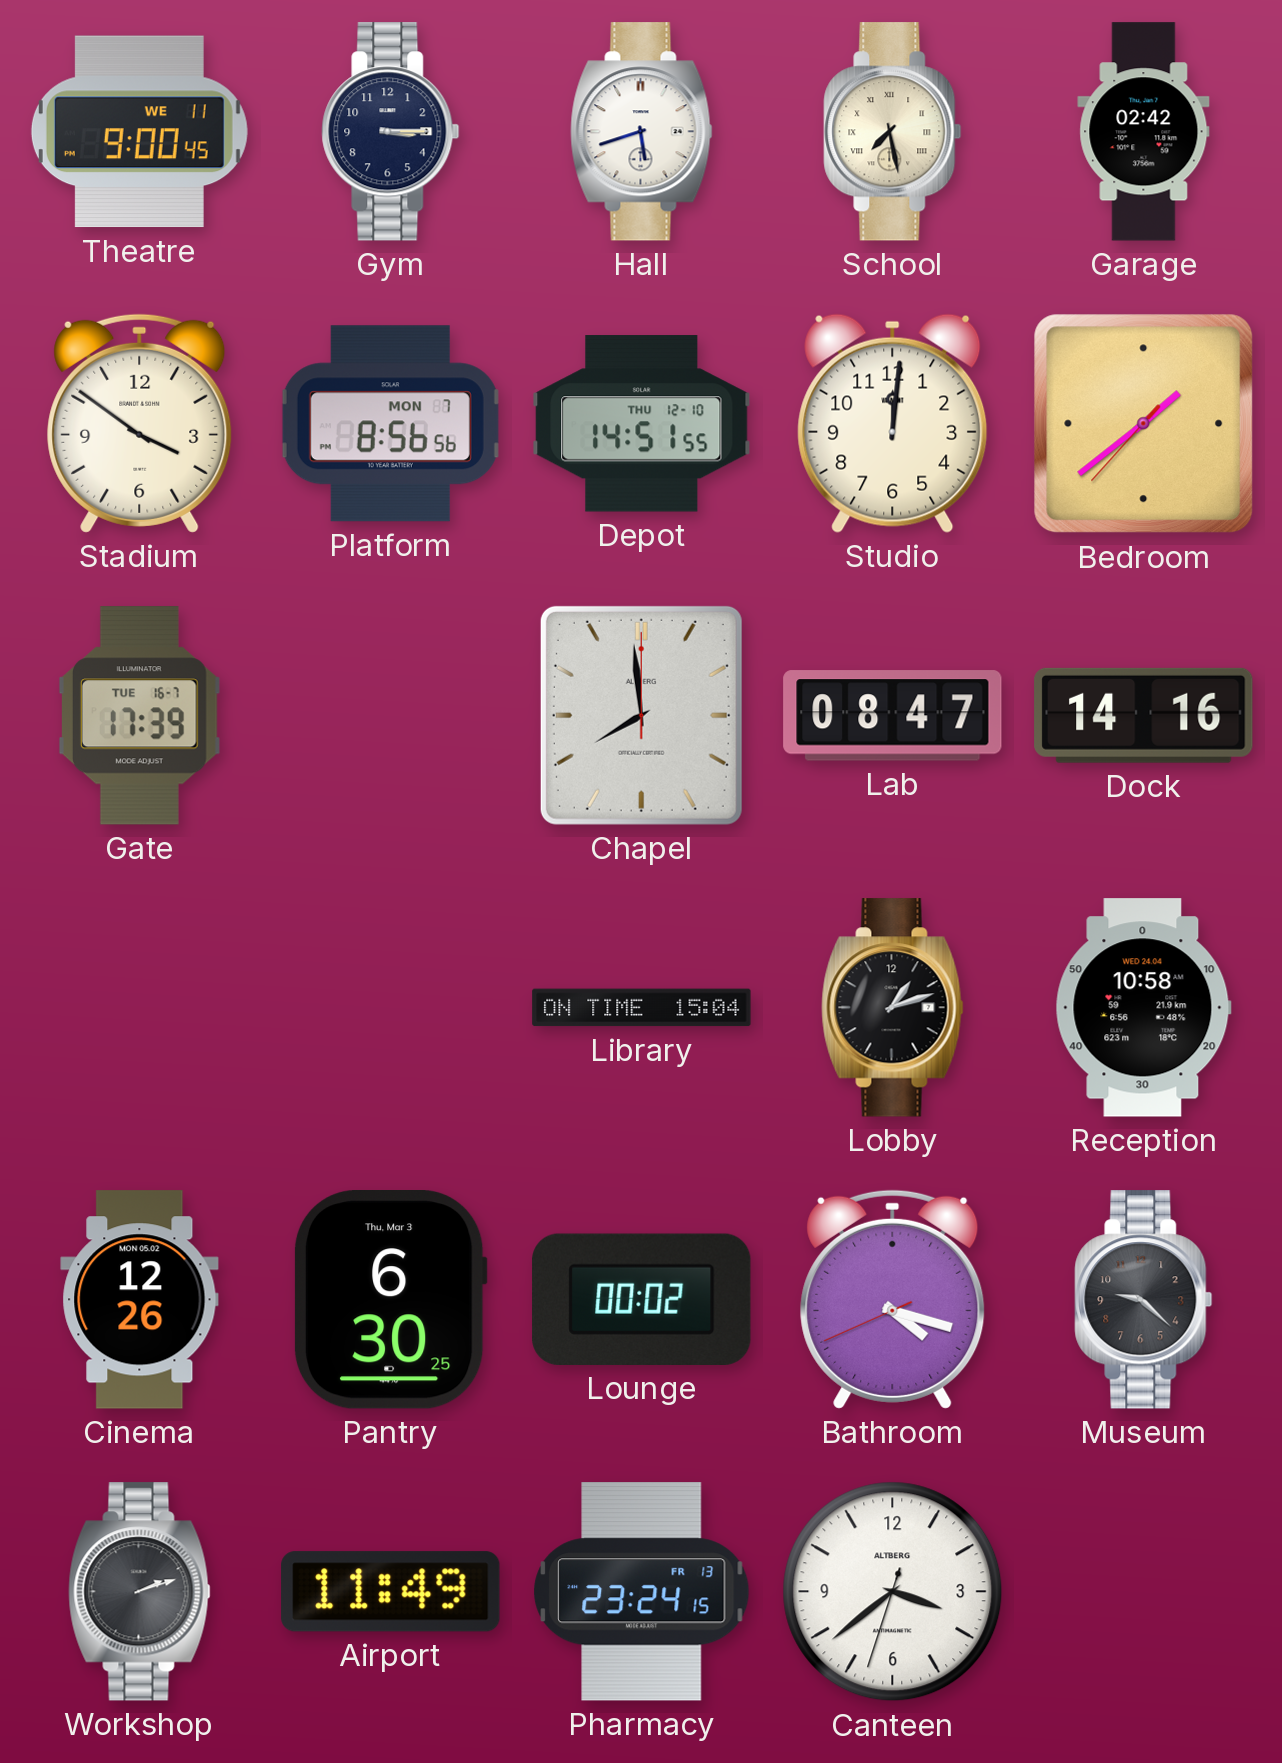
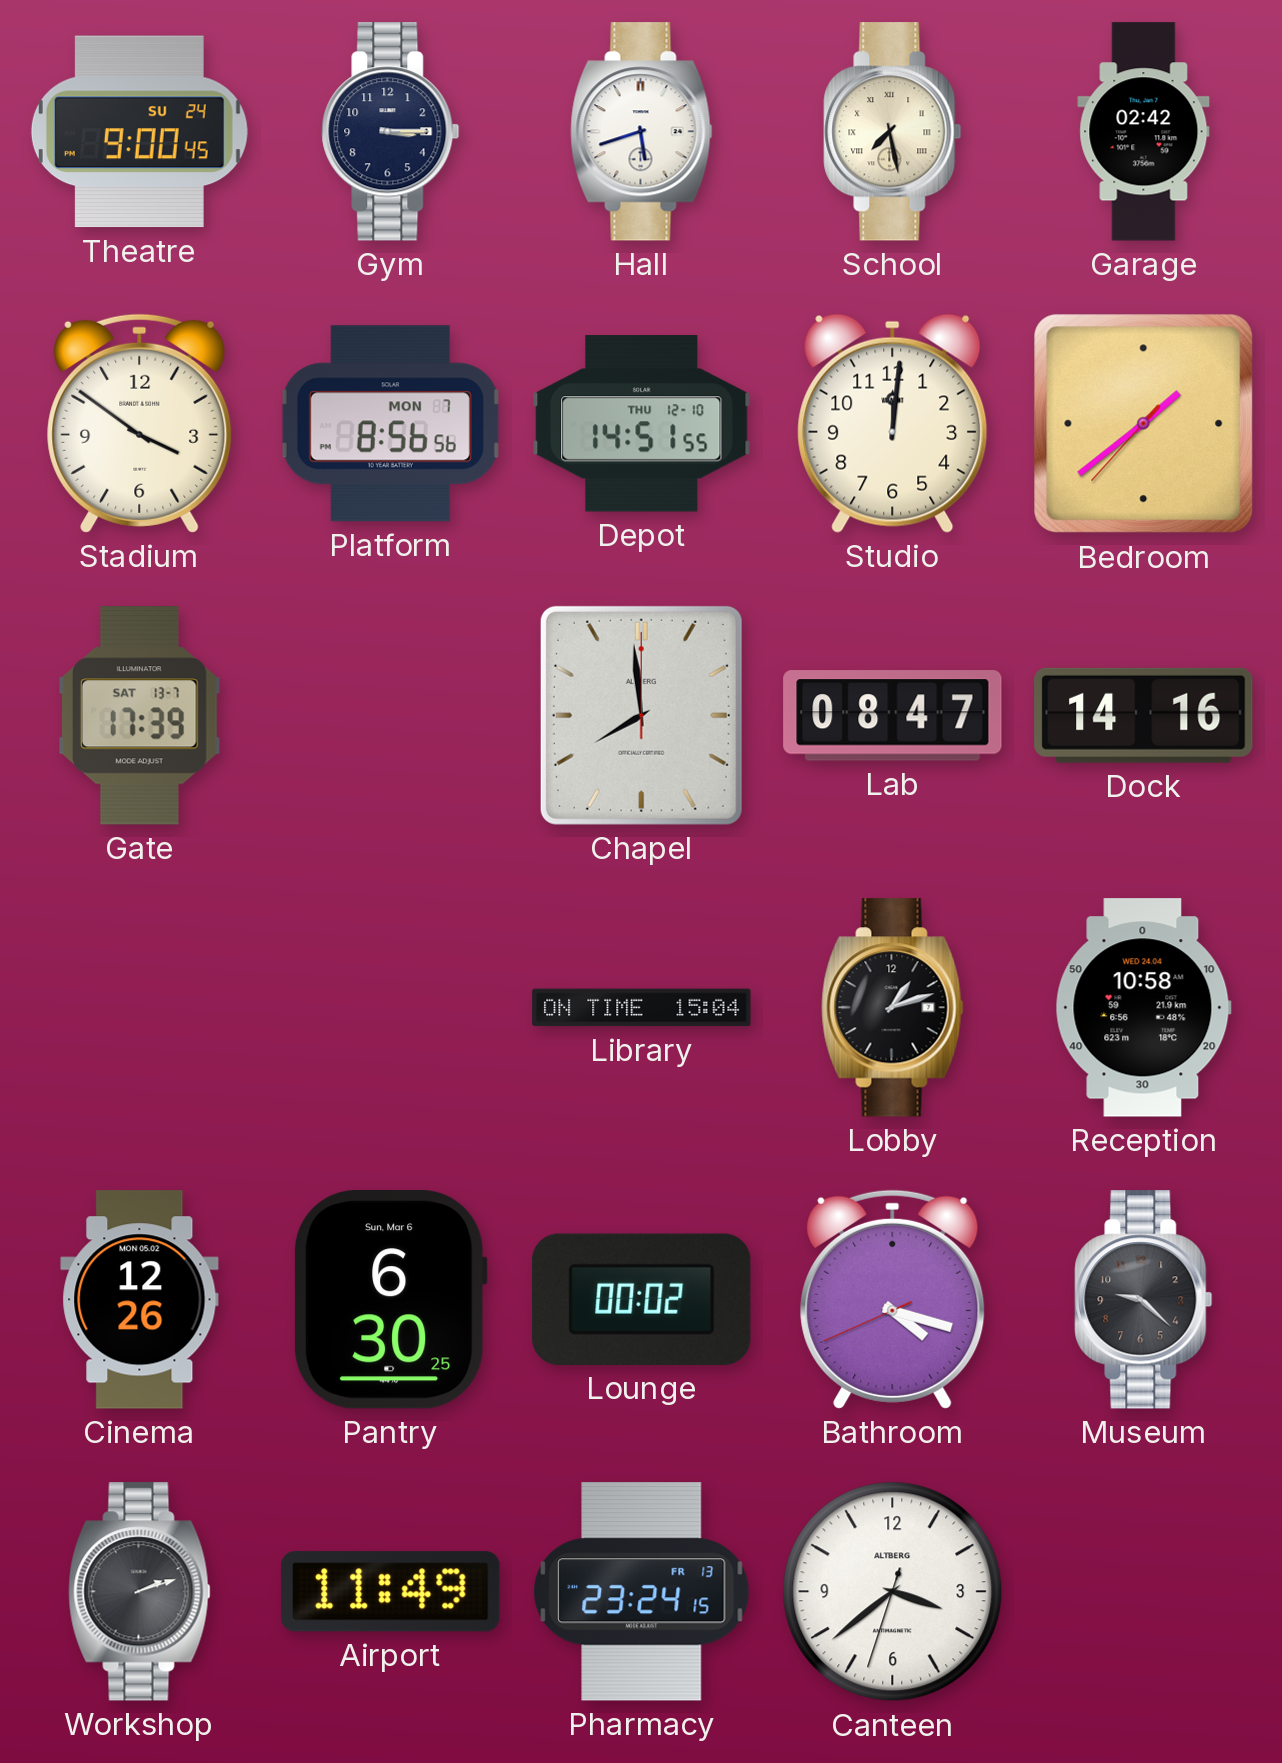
Theatre date: WE 11 -> SU 24
Gate date: TUE 16-7 -> SAT 13-7
Pantry date: Thu, Mar 3 -> Sun, Mar 6
